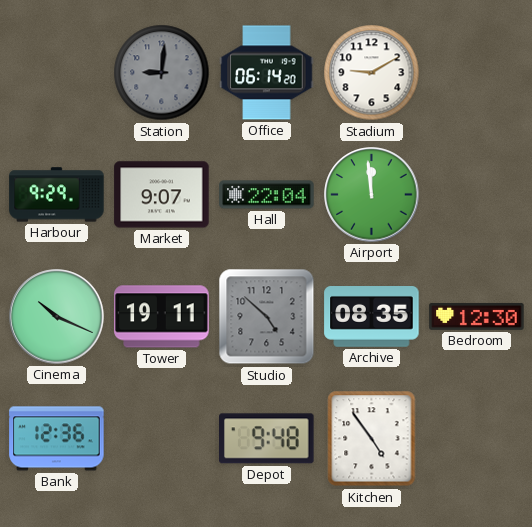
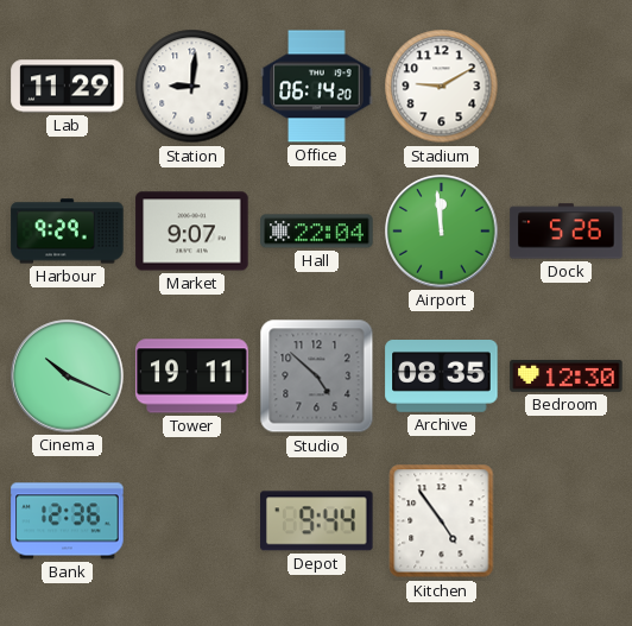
Lab: none -> 11:29
Station dial: grey -> white
Dock: none -> 5:26
Depot: 9:48 -> 9:44
